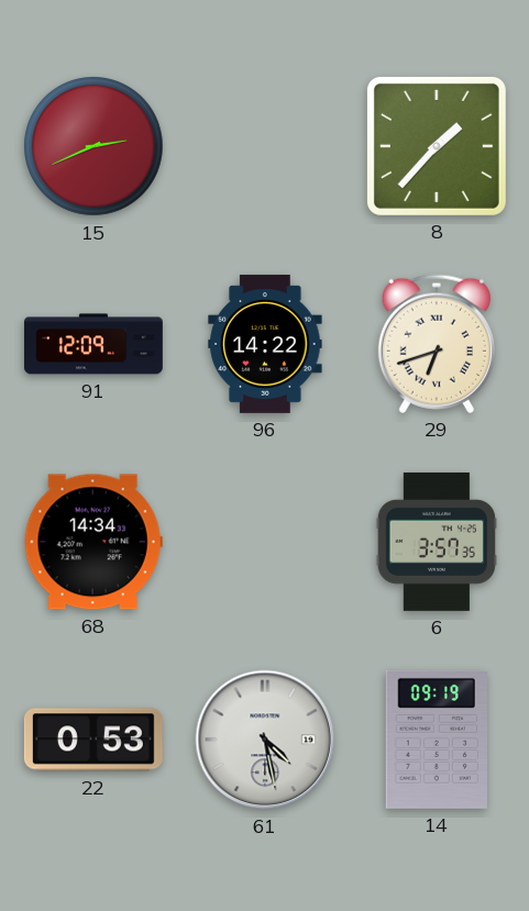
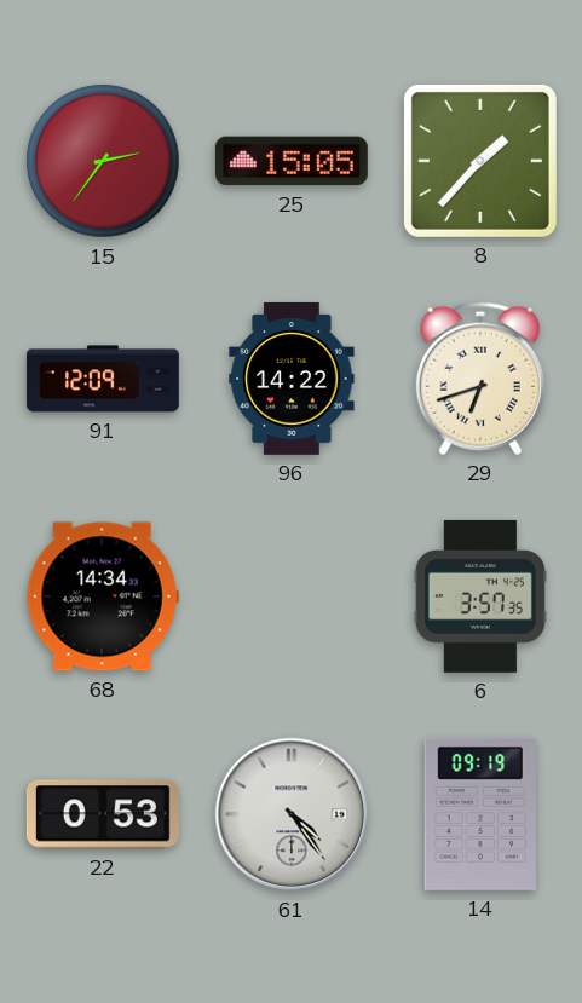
15: 2:41 -> 2:36
25: none -> 15:05
61: 4:28 -> 4:24
